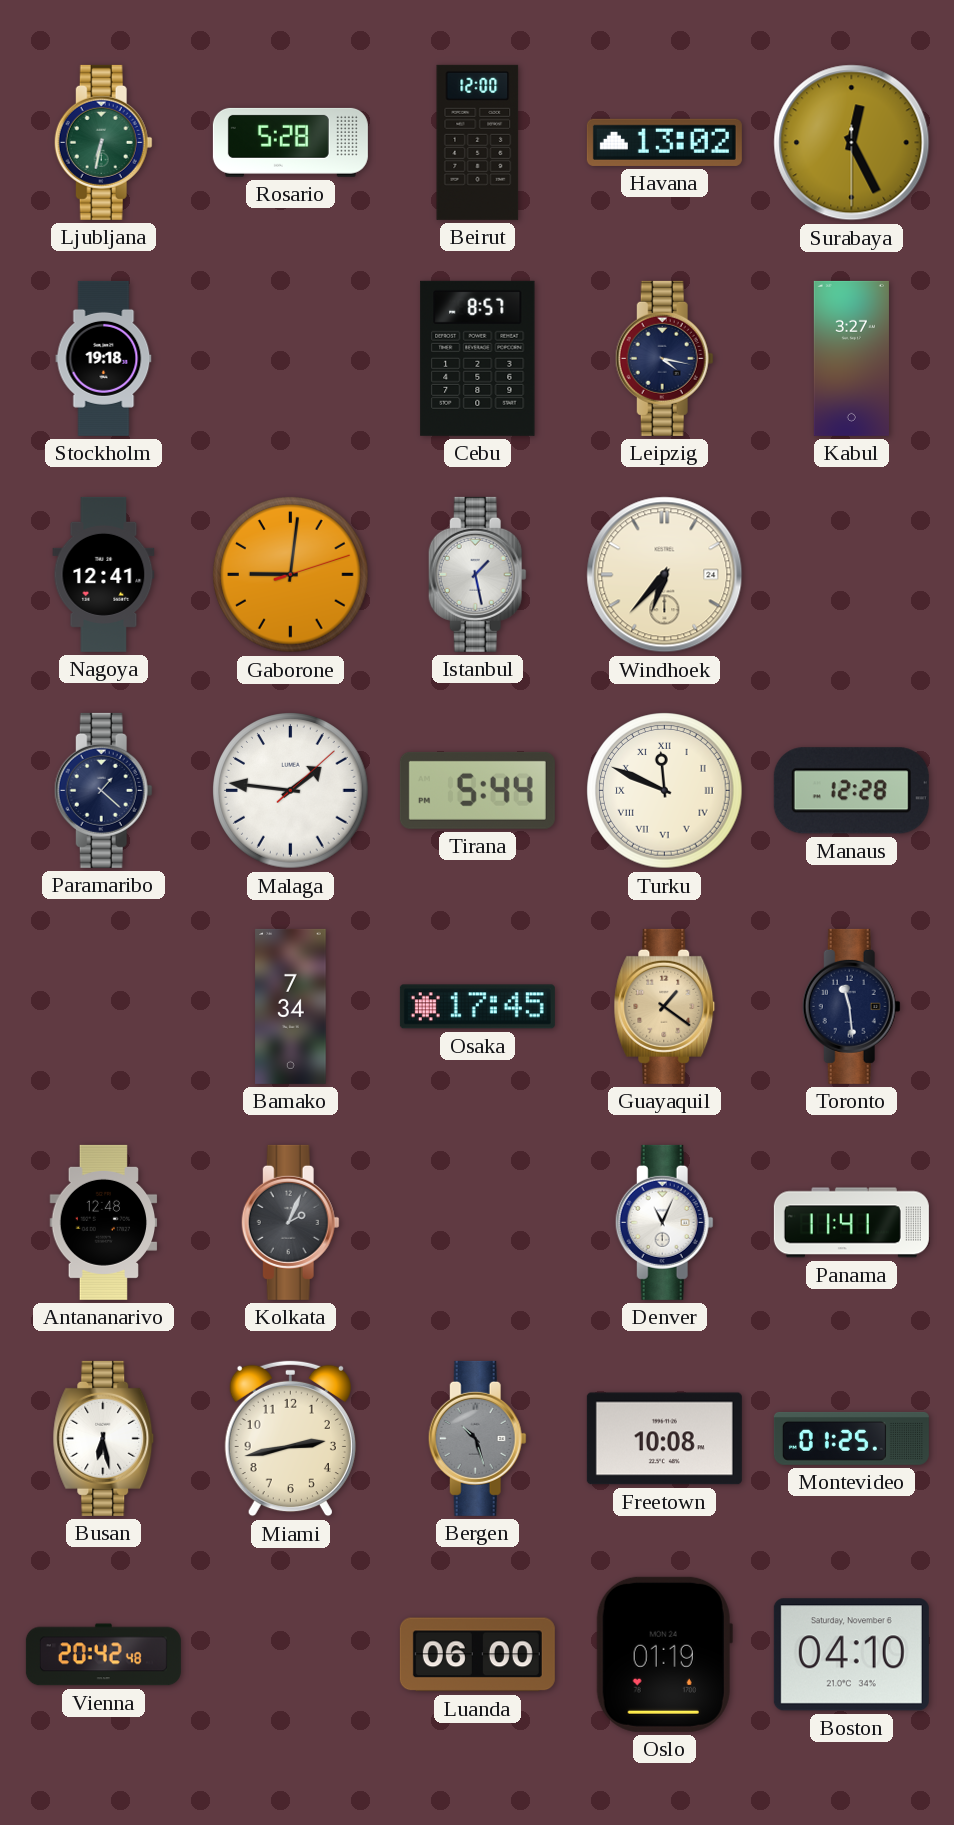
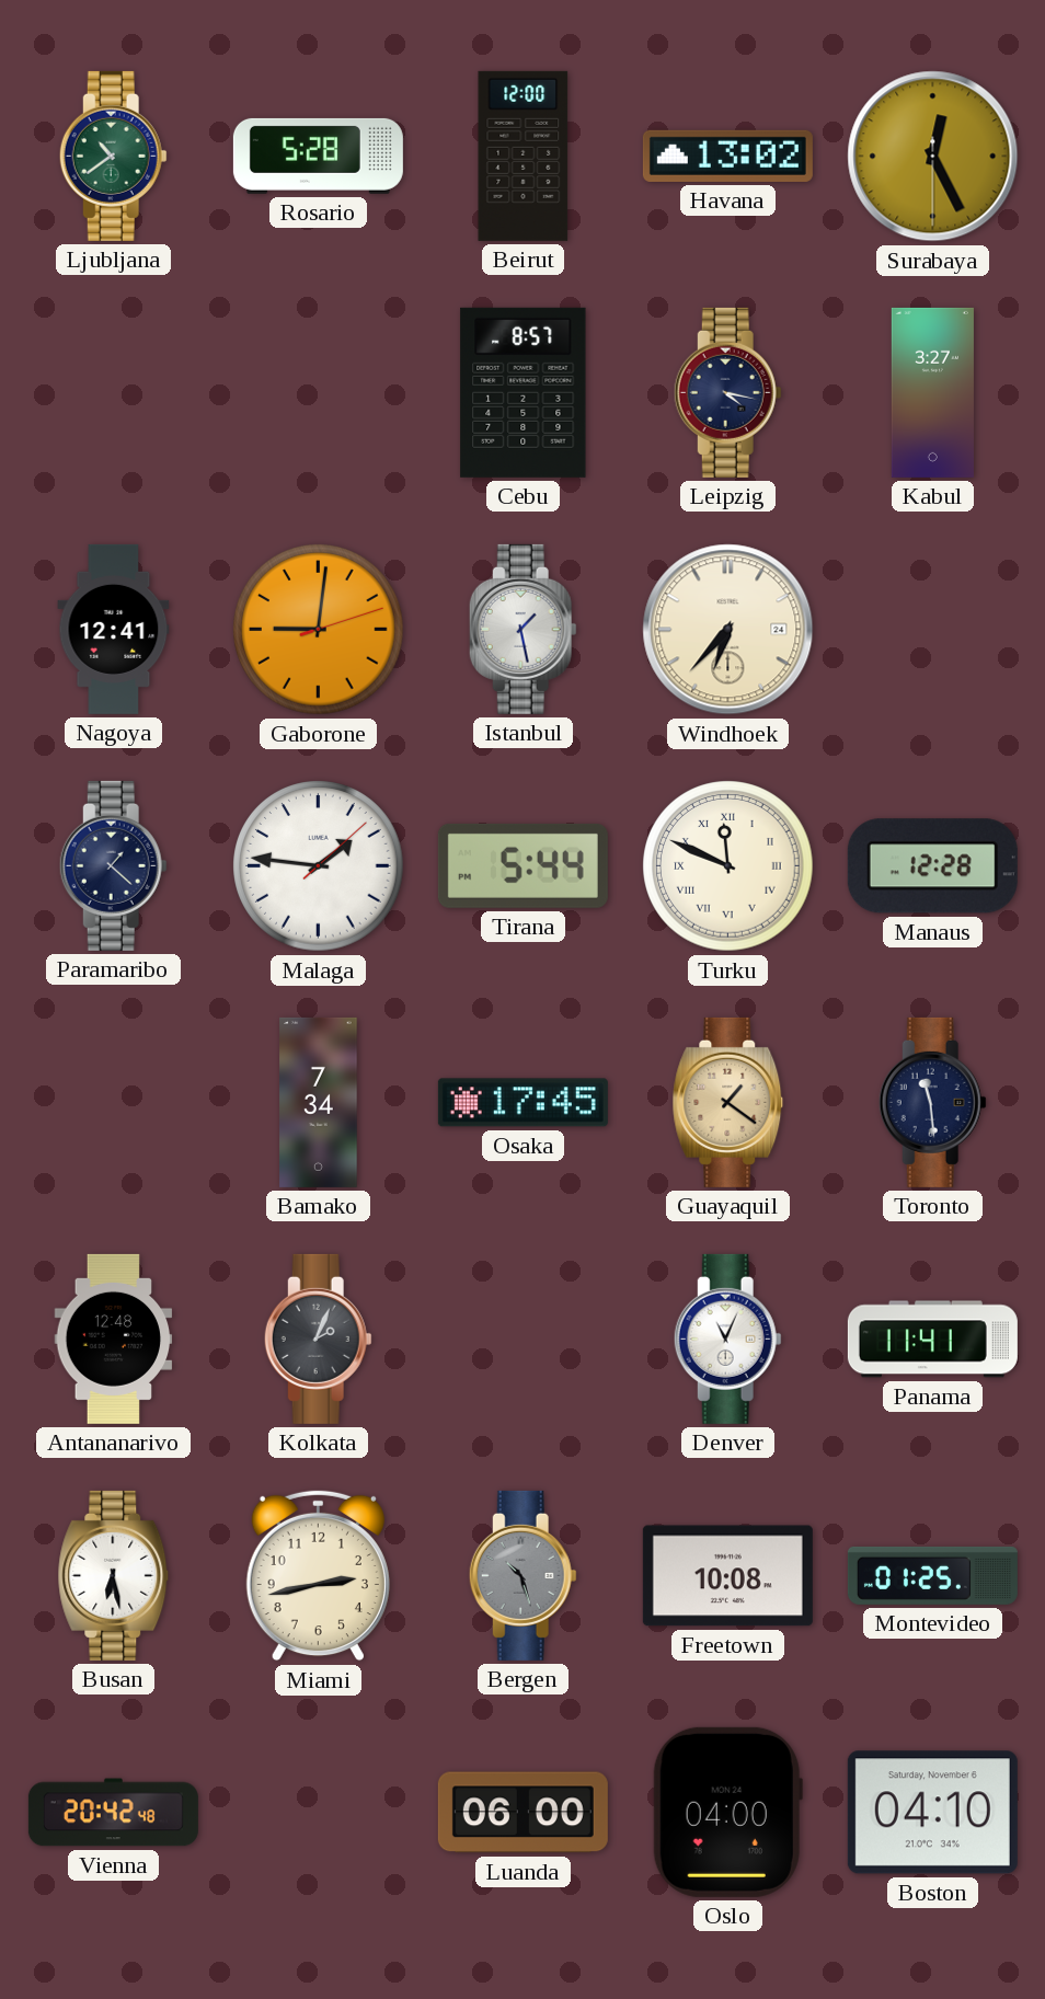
Ljubljana: 6:32 -> 10:39
Stockholm: 19:18 -> none
Oslo: 01:19 -> 04:00
